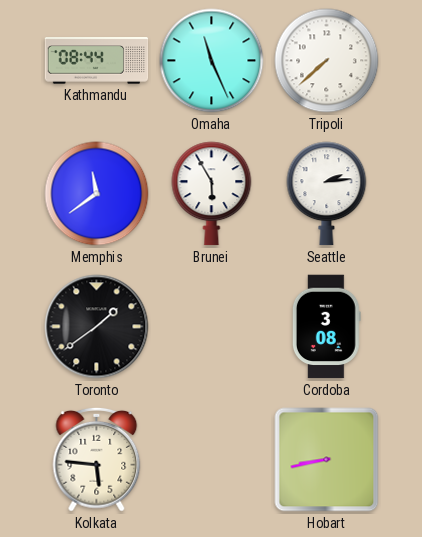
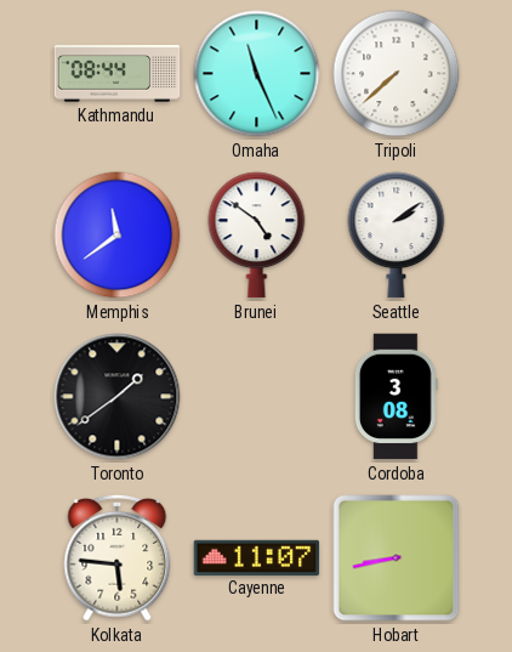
Brunei: 5:55 -> 4:51
Seattle: 2:14 -> 2:09
Cayenne: none -> 11:07
